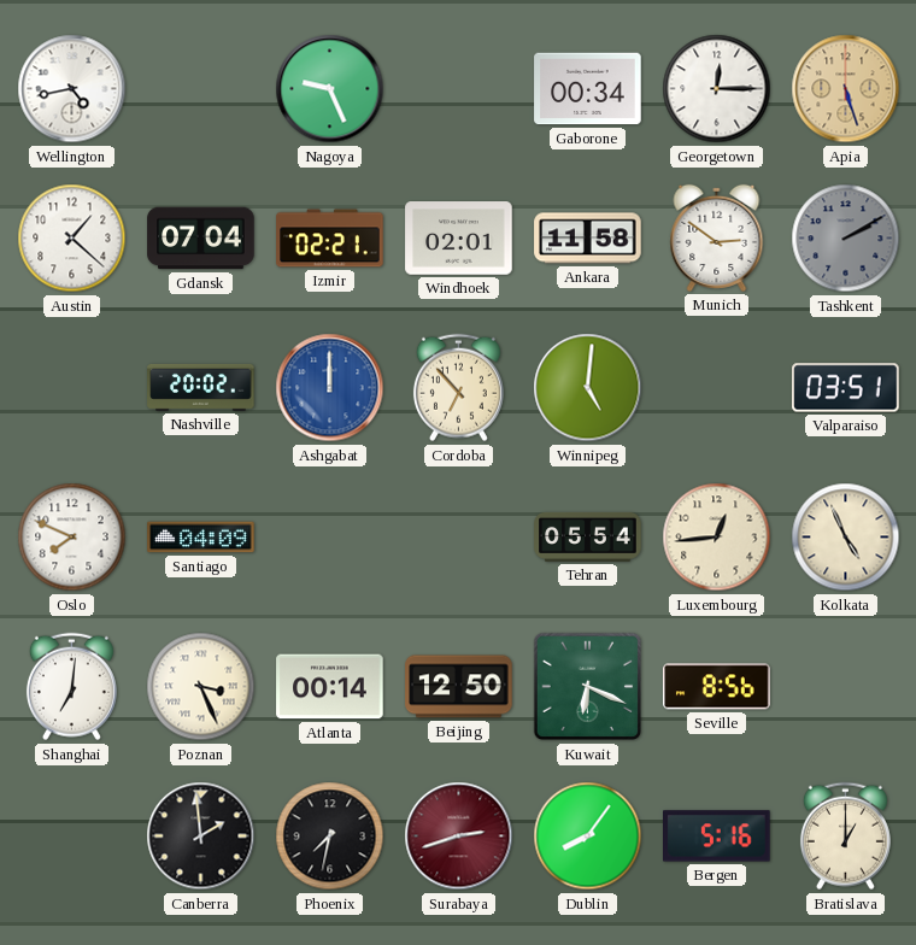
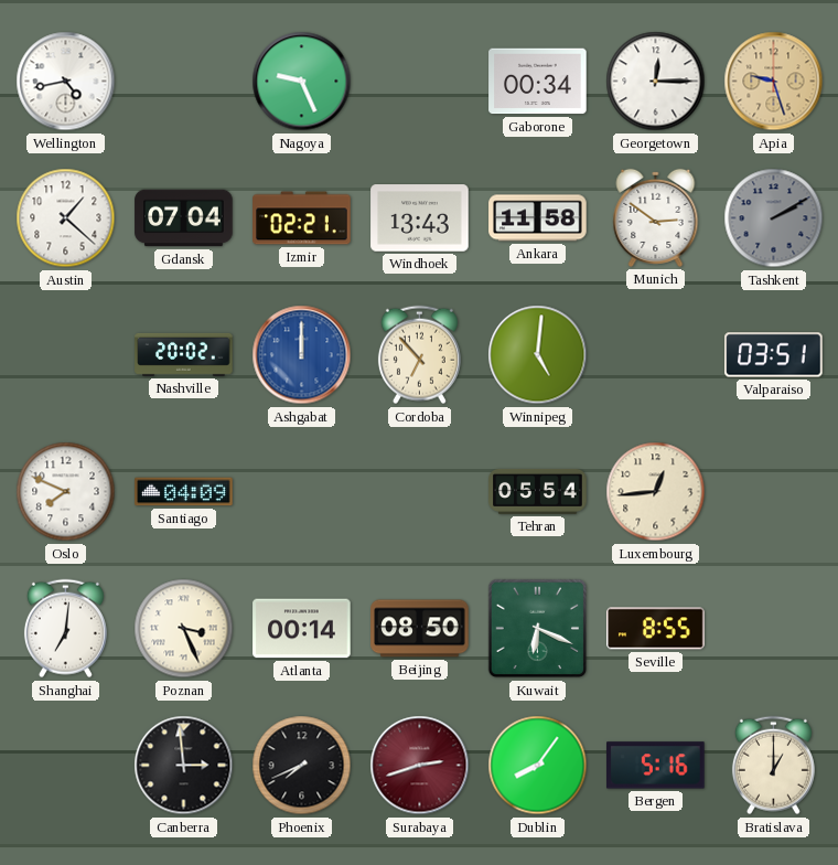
Apia: 5:27 -> 9:27
Windhoek: 02:01 -> 13:43
Kolkata: 4:56 -> none
Beijing: 12:50 -> 08:50
Seville: 8:56 -> 8:55
Canberra: 1:59 -> 2:59
Phoenix: 7:32 -> 7:41
